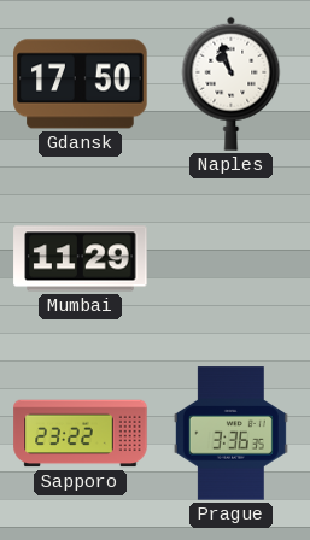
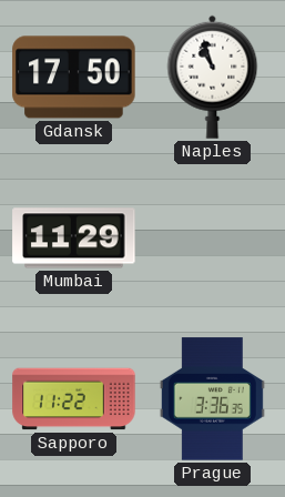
Sapporo: 23:22 -> 11:22
